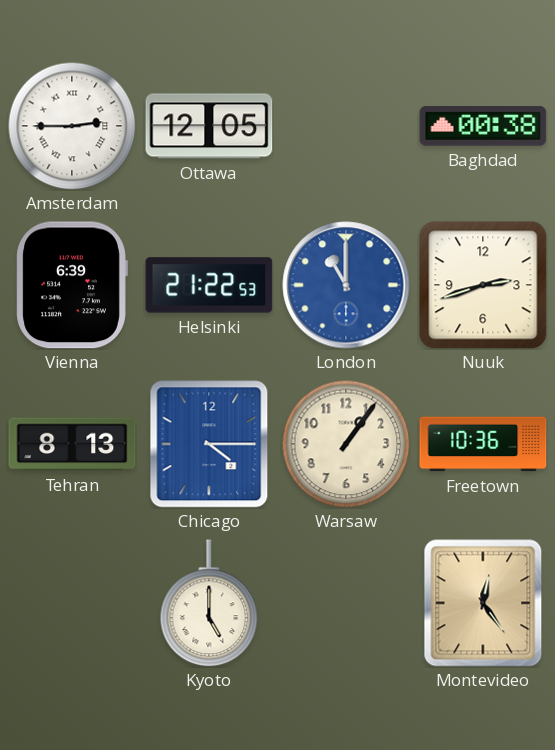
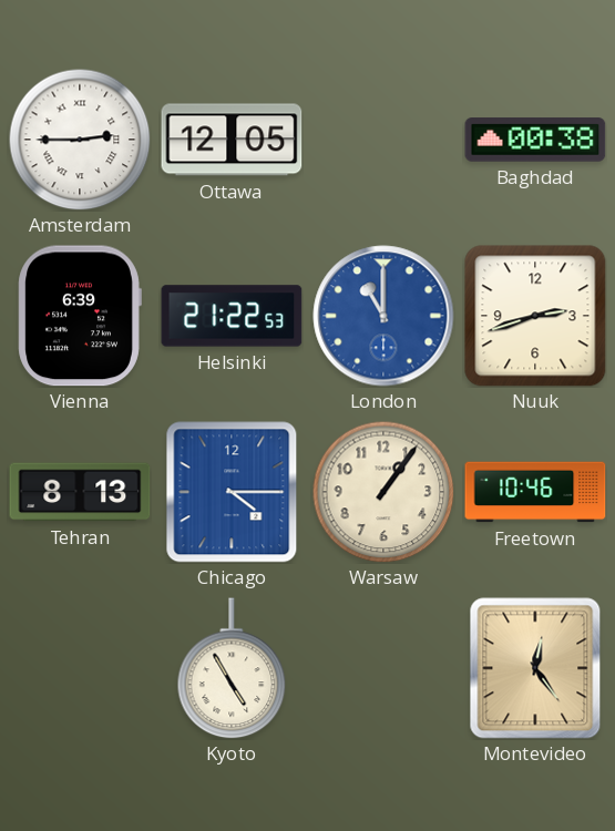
Freetown: 10:36 -> 10:46
Kyoto: 5:00 -> 4:55
